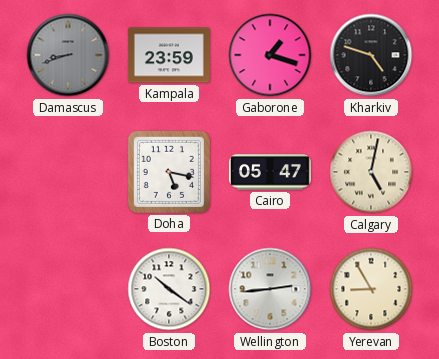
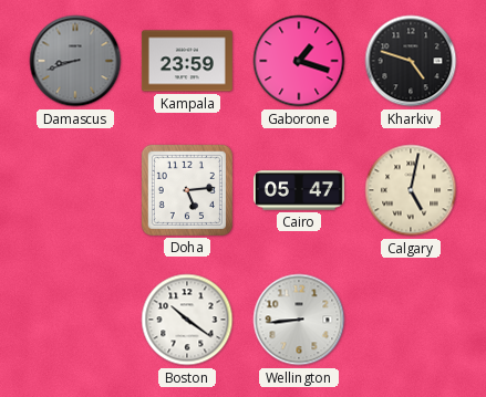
Doha: 5:17 -> 5:14
Wellington: 2:44 -> 8:44
Yerevan: 8:55 -> none
